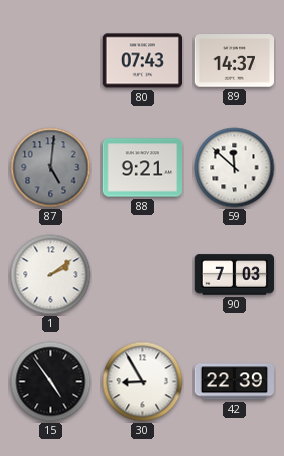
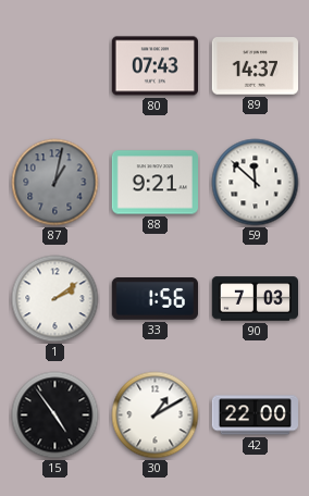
87: 5:01 -> 1:02
33: none -> 1:56
30: 8:55 -> 1:10
42: 22:39 -> 22:00
